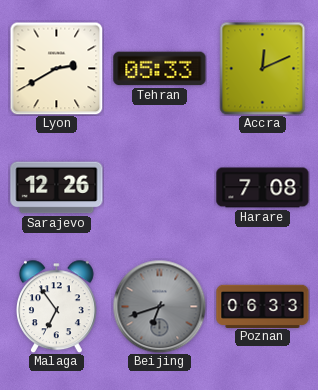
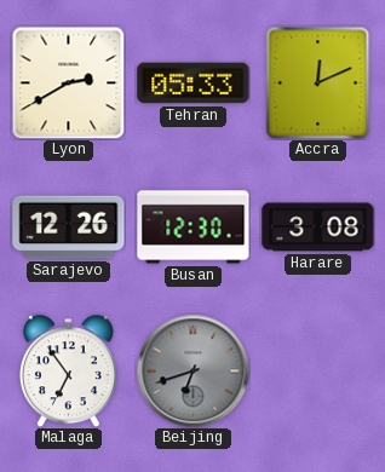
Busan: none -> 12:30
Harare: 7:08 -> 3:08
Poznan: 06:33 -> none
